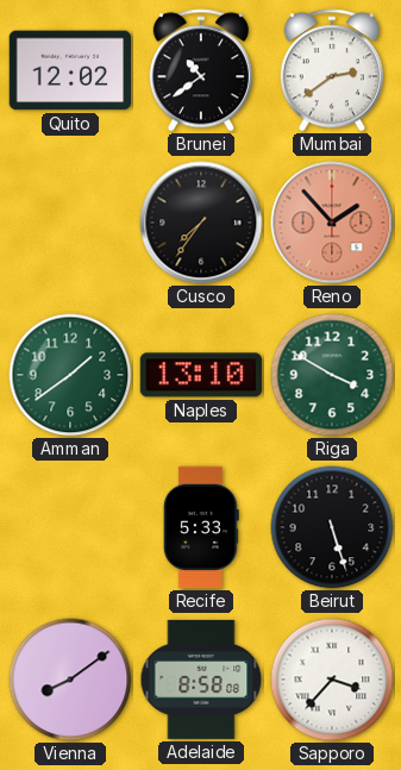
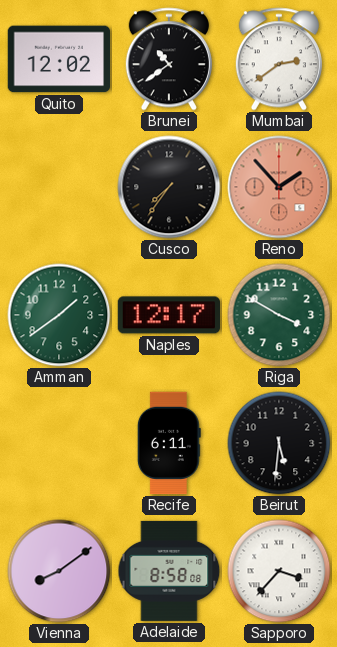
Naples: 13:10 -> 12:17
Recife: 5:33 -> 6:11
Beirut: 5:27 -> 5:31
